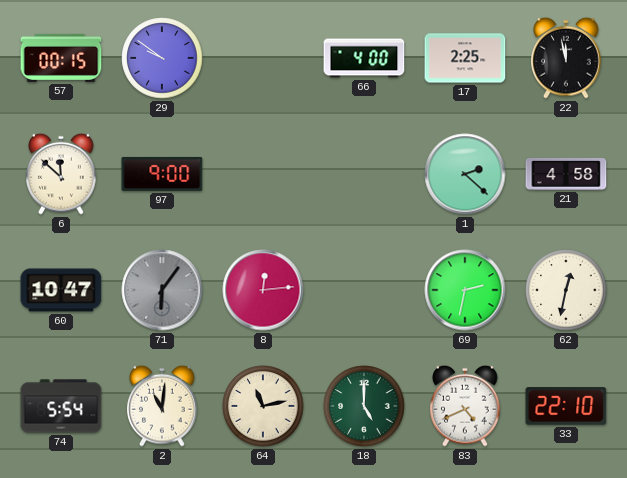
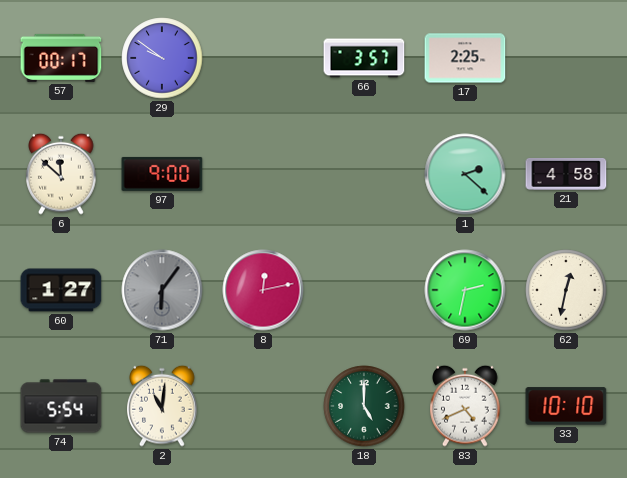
57: 00:15 -> 00:17
66: 4:00 -> 3:57
22: 11:58 -> none
60: 10:47 -> 1:27
8: 12:14 -> 12:13
64: 11:13 -> none
33: 22:10 -> 10:10
